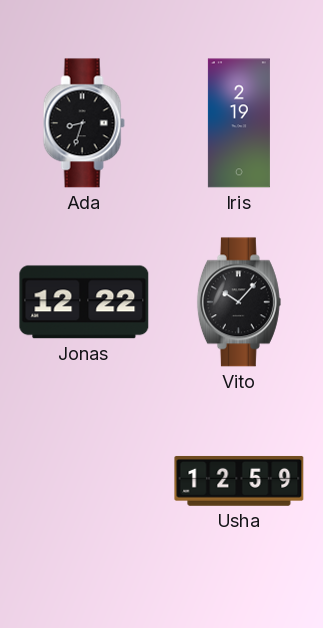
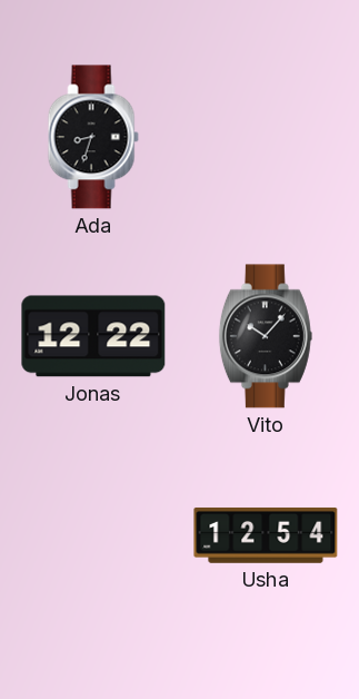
Iris: 2:19 -> none
Usha: 12:59 -> 12:54
